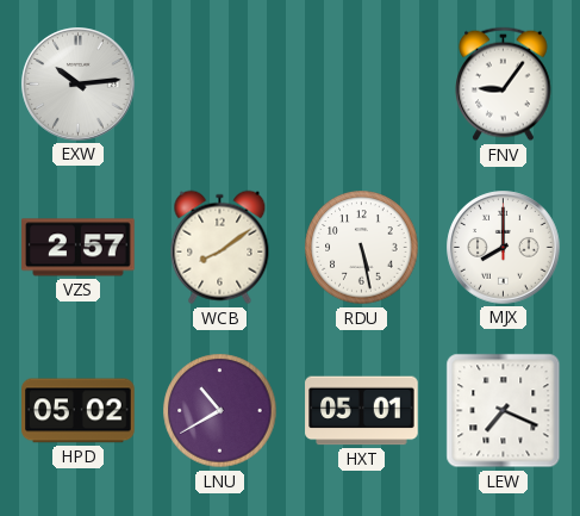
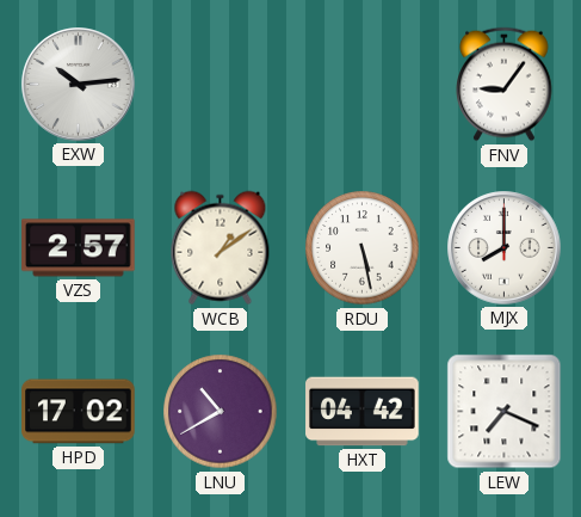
WCB: 8:09 -> 1:09
HPD: 05:02 -> 17:02
HXT: 05:01 -> 04:42
